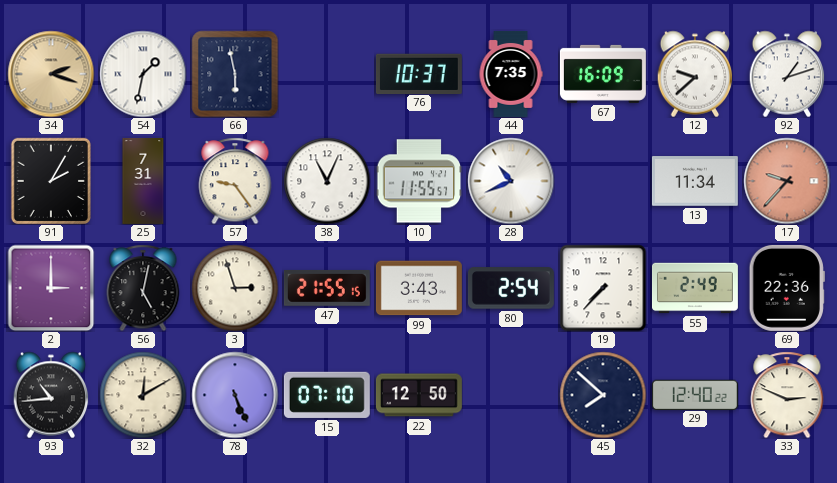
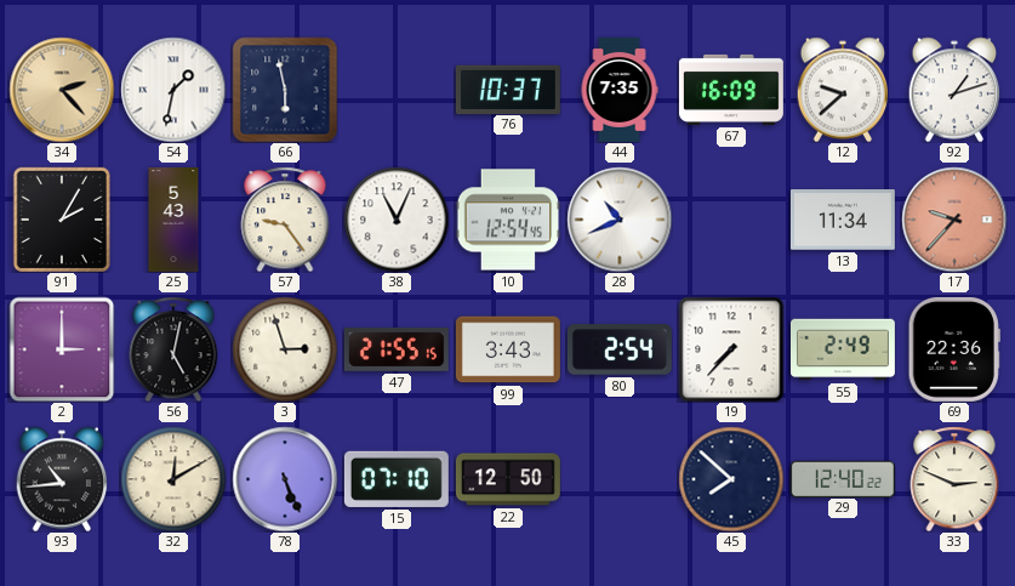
34: 2:18 -> 2:23
25: 7:31 -> 5:43
10: 11:55 -> 12:54
